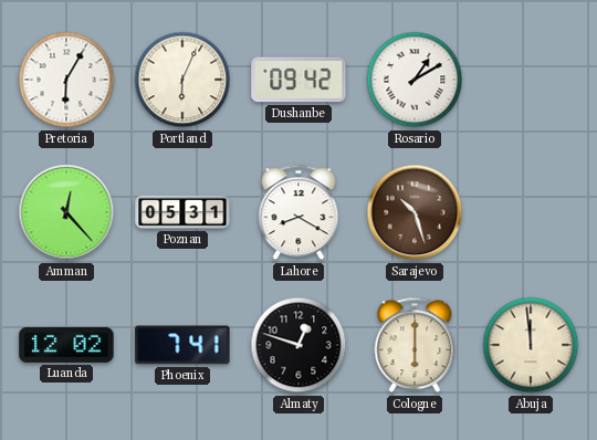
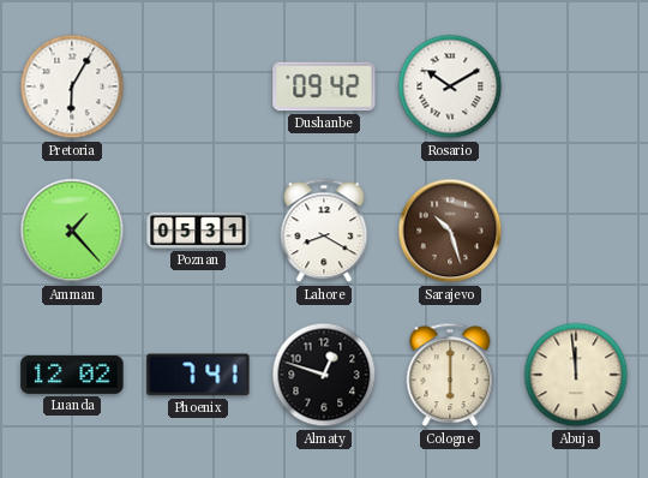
Portland: 6:04 -> none
Rosario: 1:10 -> 10:10
Amman: 12:23 -> 1:23
